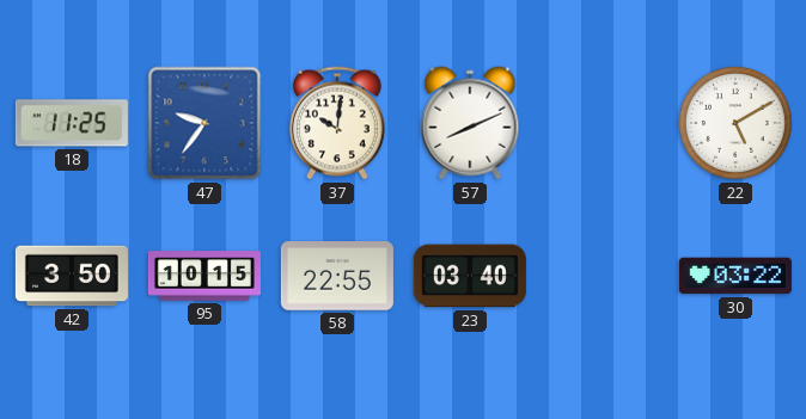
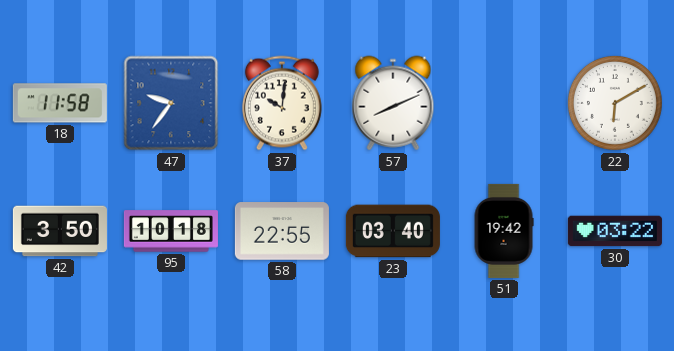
18: 11:25 -> 11:58
22: 5:10 -> 6:10
95: 10:15 -> 10:18
51: none -> 19:42
